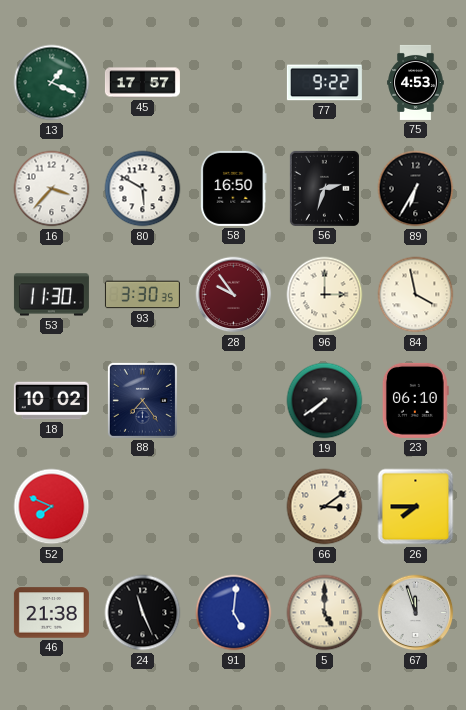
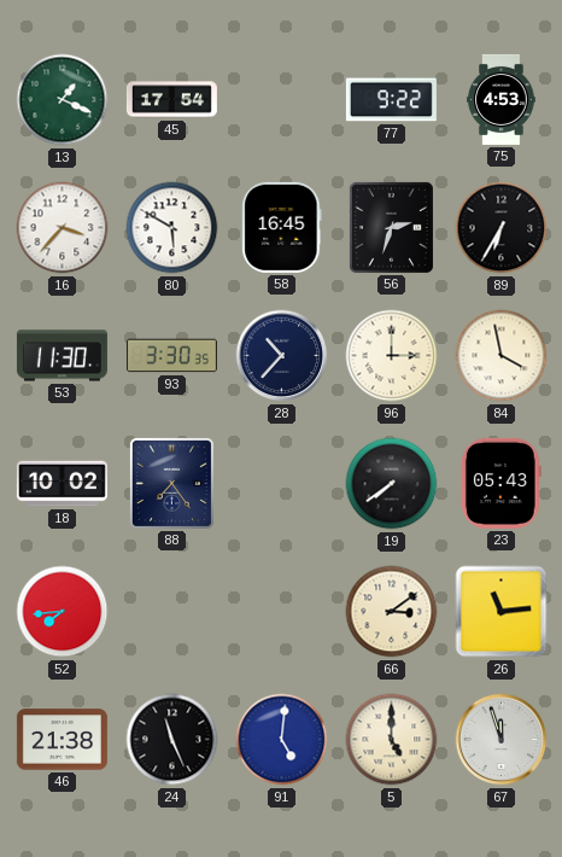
45: 17:57 -> 17:54
58: 16:50 -> 16:45
28: 9:54 -> 10:37
28 dial: burgundy -> navy
23: 06:10 -> 05:43
52: 7:49 -> 7:44
26: 7:45 -> 11:14
